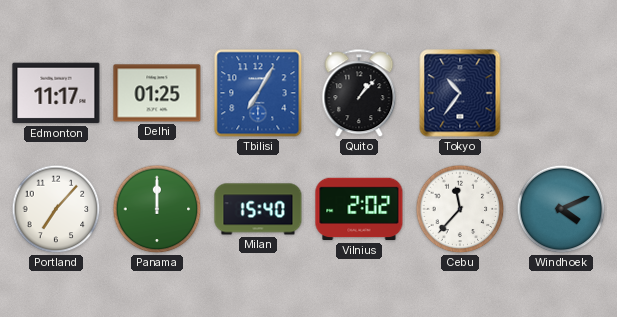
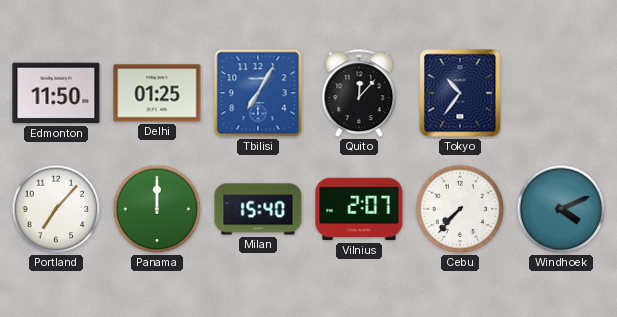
Edmonton: 11:17 -> 11:50
Quito: 1:07 -> 12:07
Vilnius: 2:02 -> 2:07
Cebu: 11:37 -> 7:37
